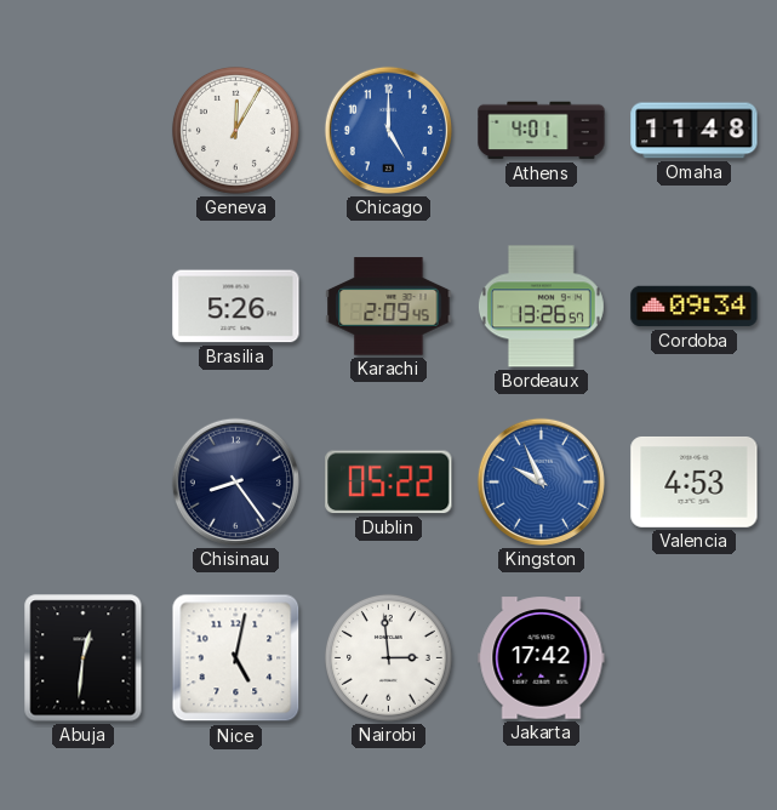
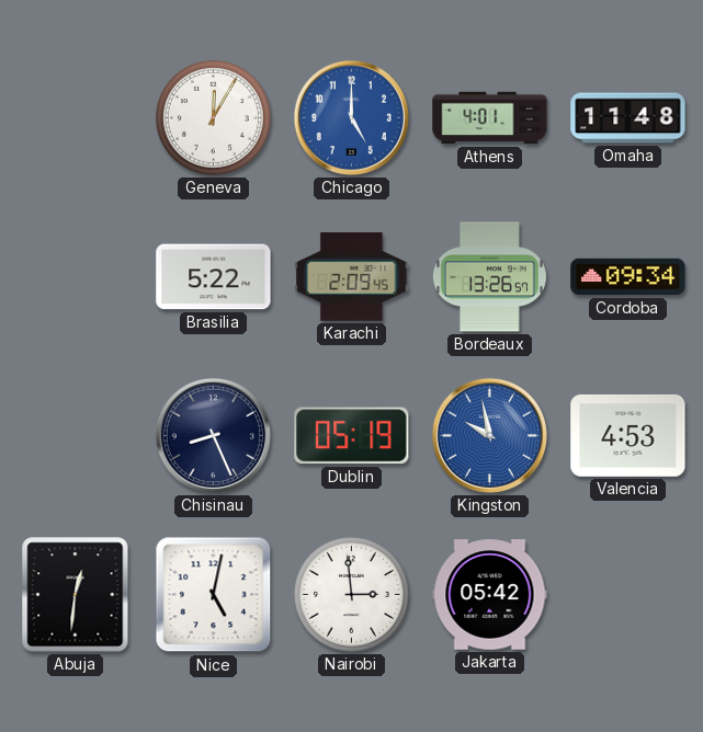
Brasilia: 5:26 -> 5:22
Chisinau: 8:24 -> 8:26
Dublin: 05:22 -> 05:19
Kingston: 9:56 -> 9:58
Jakarta: 17:42 -> 05:42
